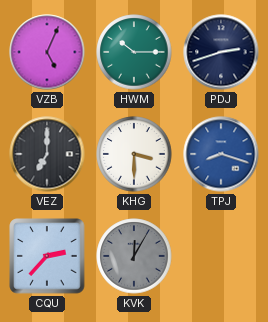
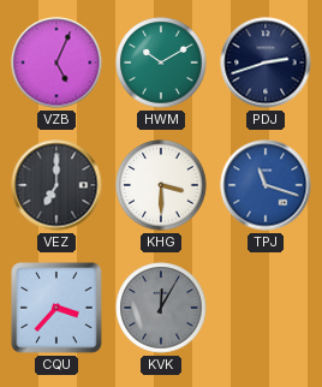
HWM: 10:15 -> 10:10
TPJ: 8:18 -> 11:18
CQU: 2:37 -> 3:37
